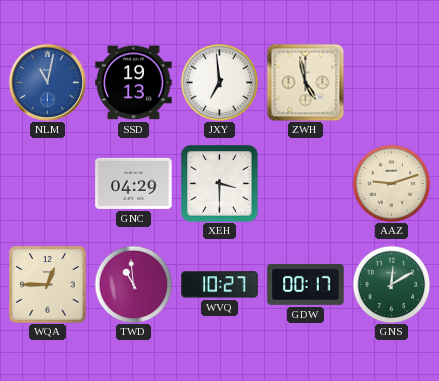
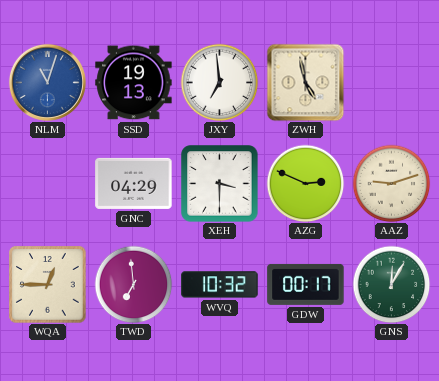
NLM: 11:02 -> 11:03
AZG: none -> 2:49
TWD: 10:59 -> 6:59
WVQ: 10:27 -> 10:32
GNS: 12:10 -> 12:05
